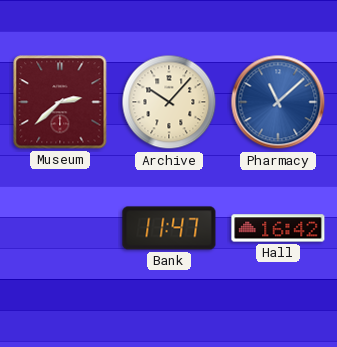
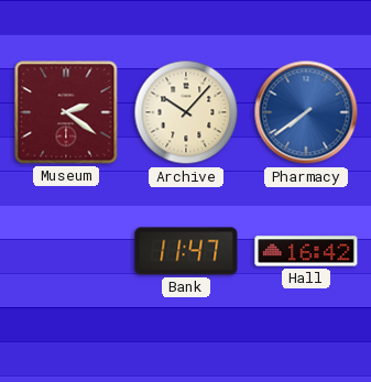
Museum: 2:38 -> 2:21
Pharmacy: 11:08 -> 7:39
